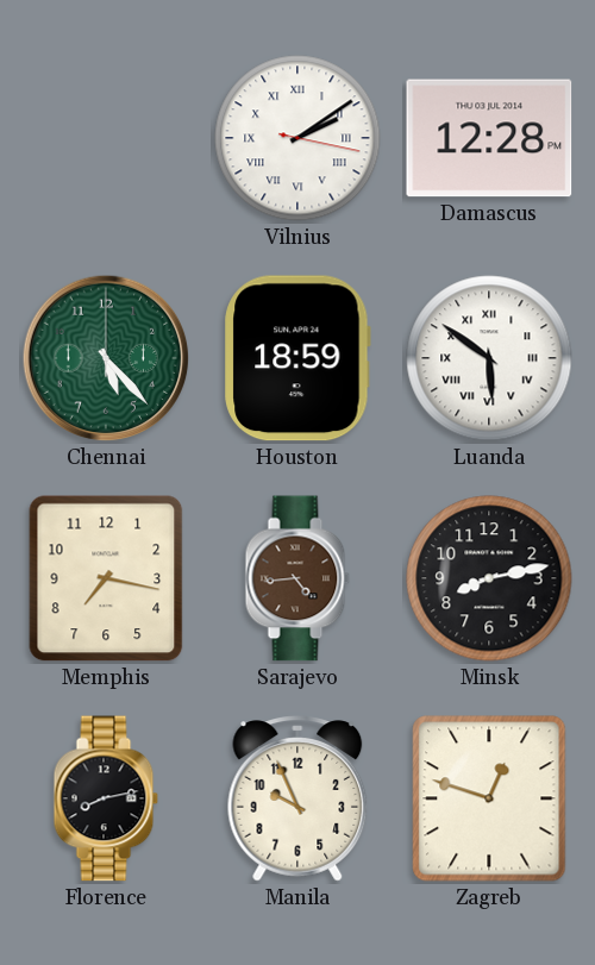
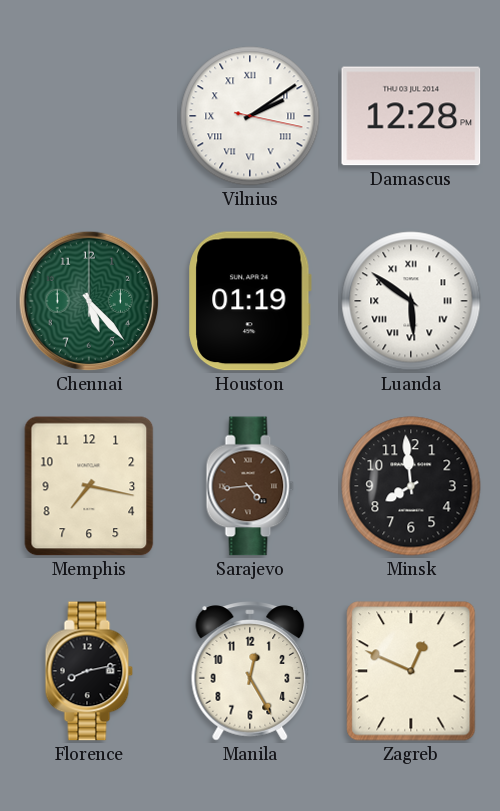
Houston: 18:59 -> 01:19
Minsk: 8:13 -> 7:59
Manila: 9:56 -> 12:25
Zagreb: 12:48 -> 12:49
